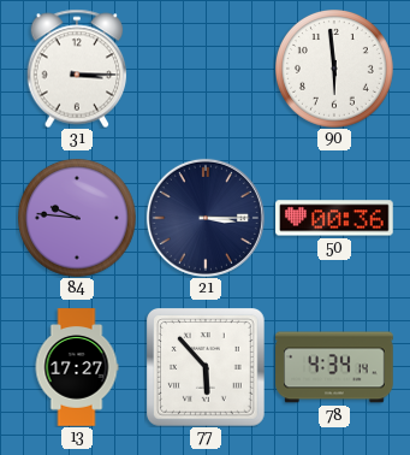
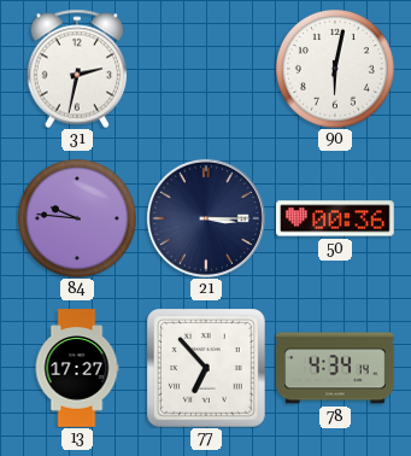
31: 3:15 -> 2:32
90: 5:59 -> 6:02
77: 5:53 -> 6:53
